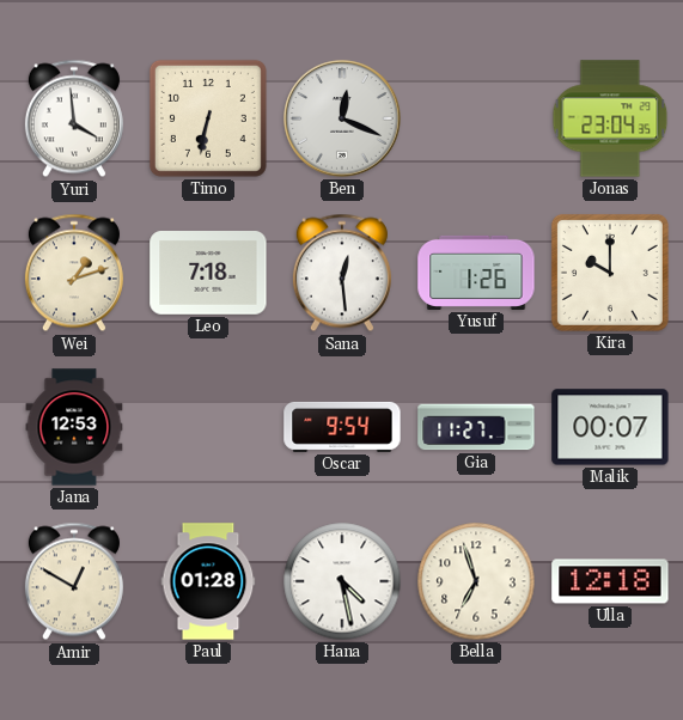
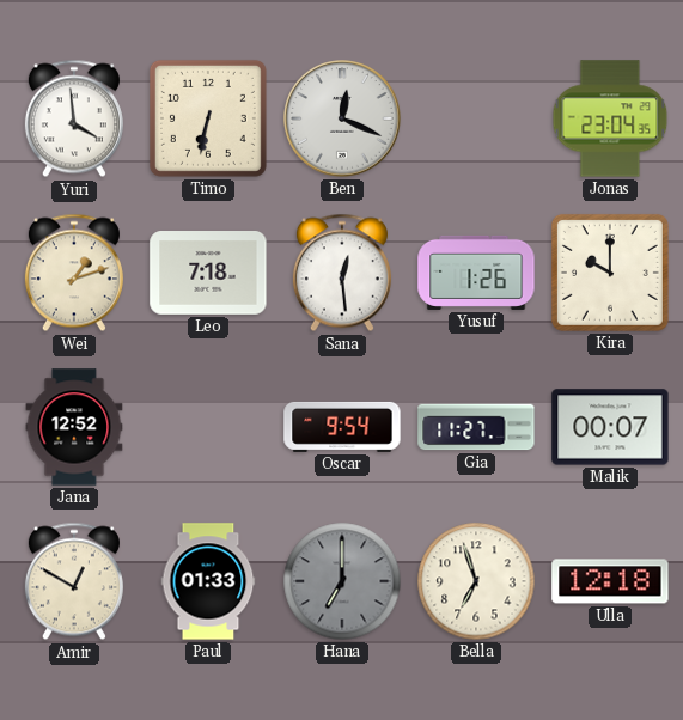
Jana: 12:53 -> 12:52
Paul: 01:28 -> 01:33
Hana: 4:28 -> 7:00
Hana dial: white -> grey
